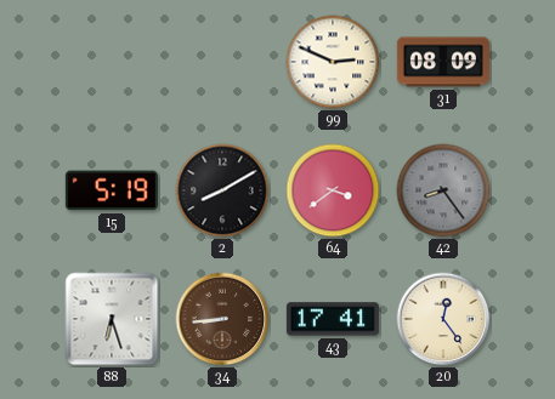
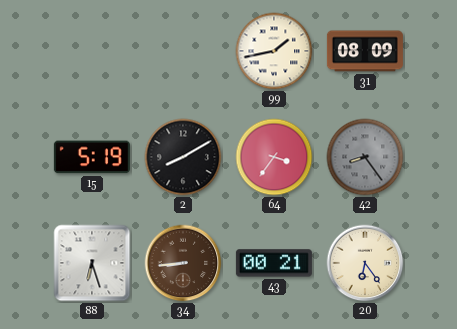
99: 2:49 -> 1:43
64: 3:39 -> 3:36
43: 17:41 -> 00:21
20: 12:24 -> 6:24
